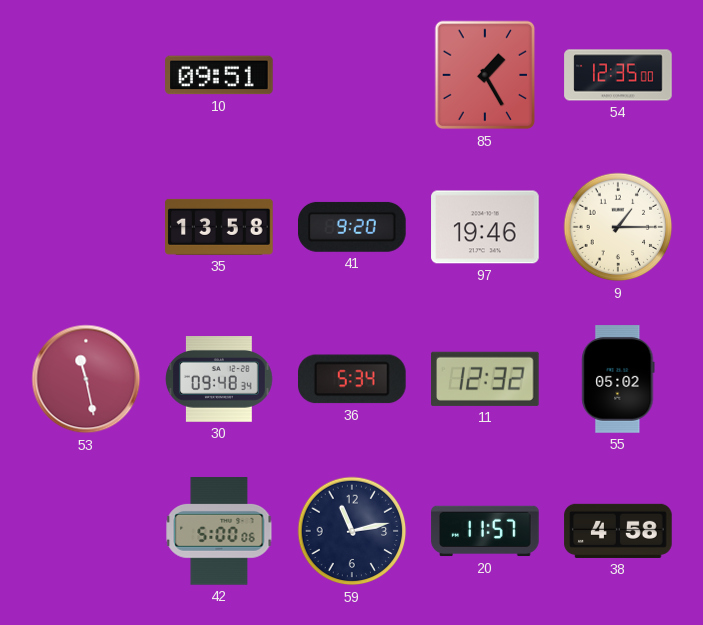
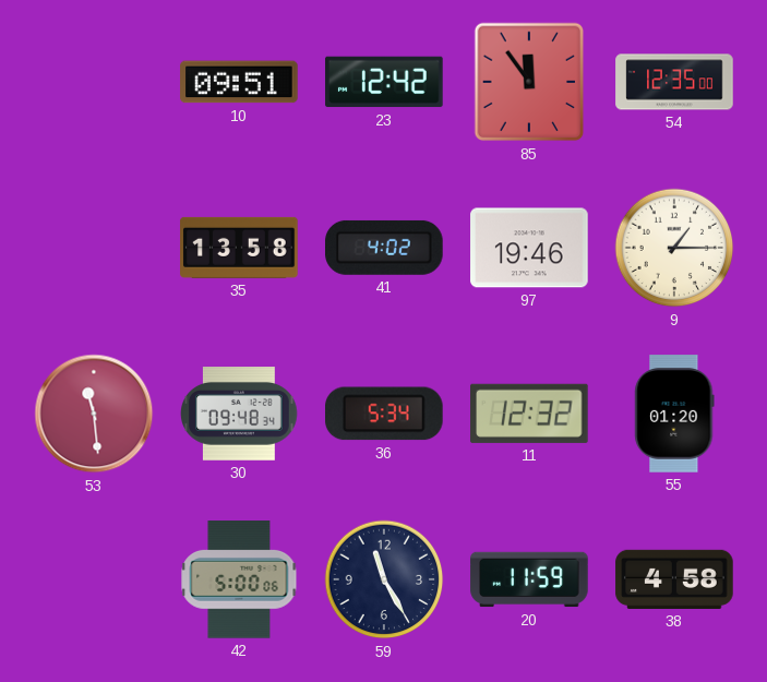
23: none -> 12:42
85: 1:25 -> 11:54
41: 9:20 -> 4:02
53: 11:28 -> 11:29
55: 05:02 -> 01:20
59: 11:13 -> 11:25
20: 11:57 -> 11:59
